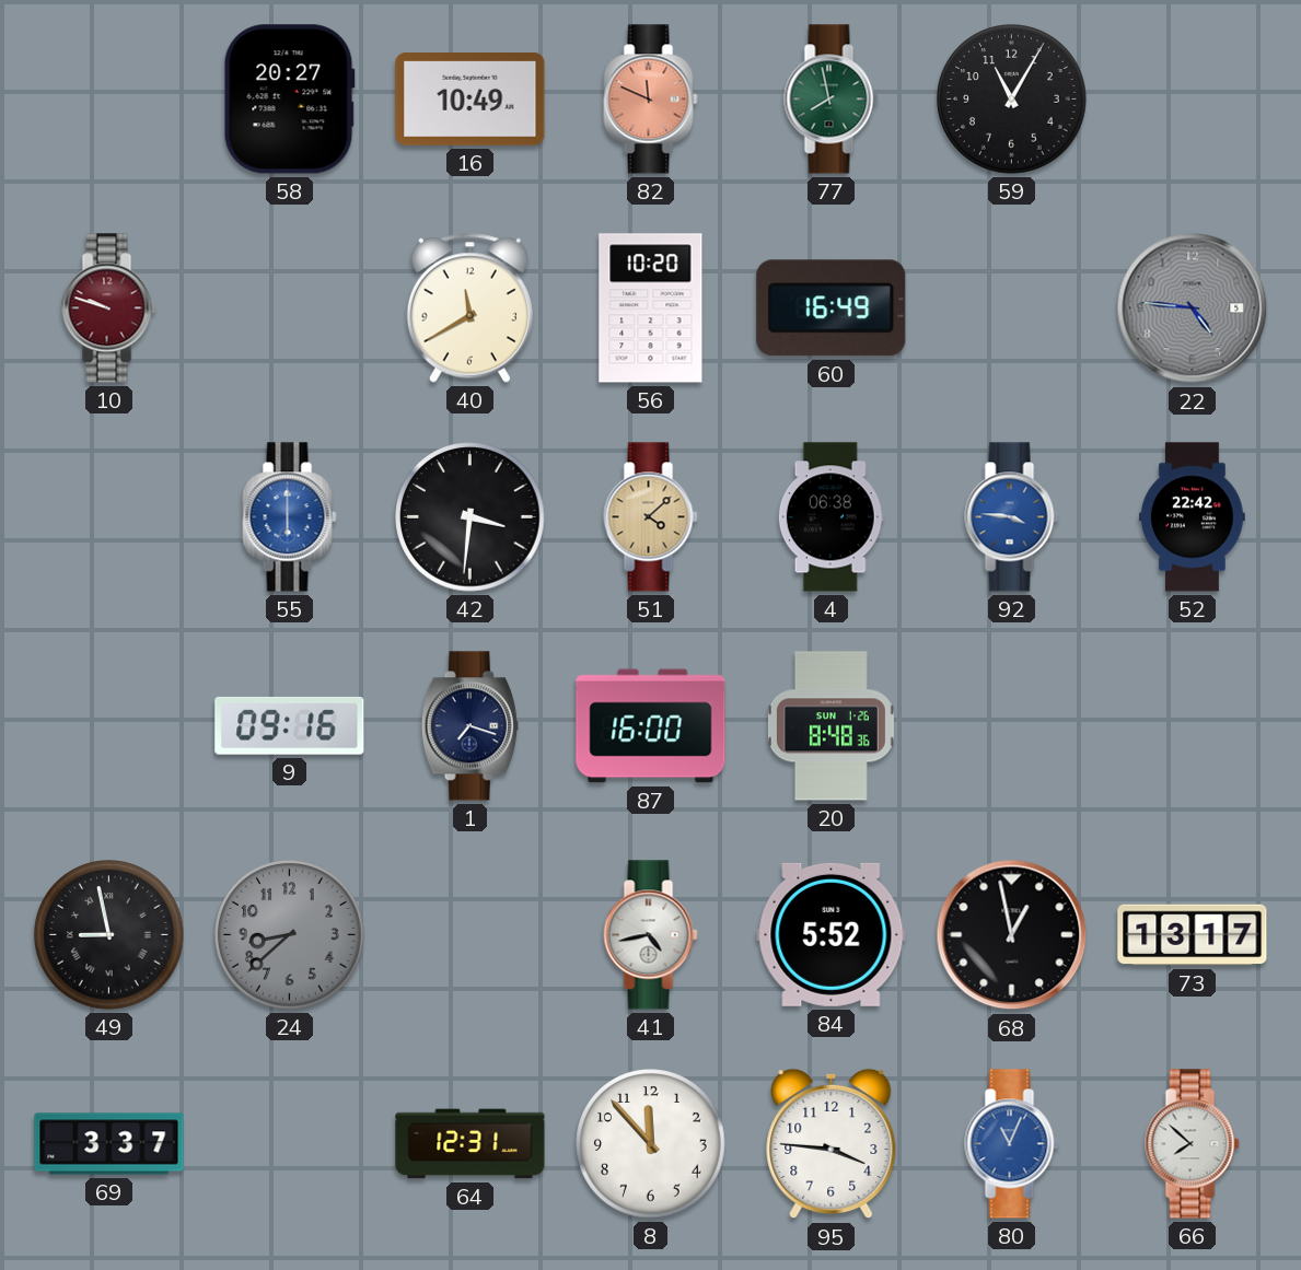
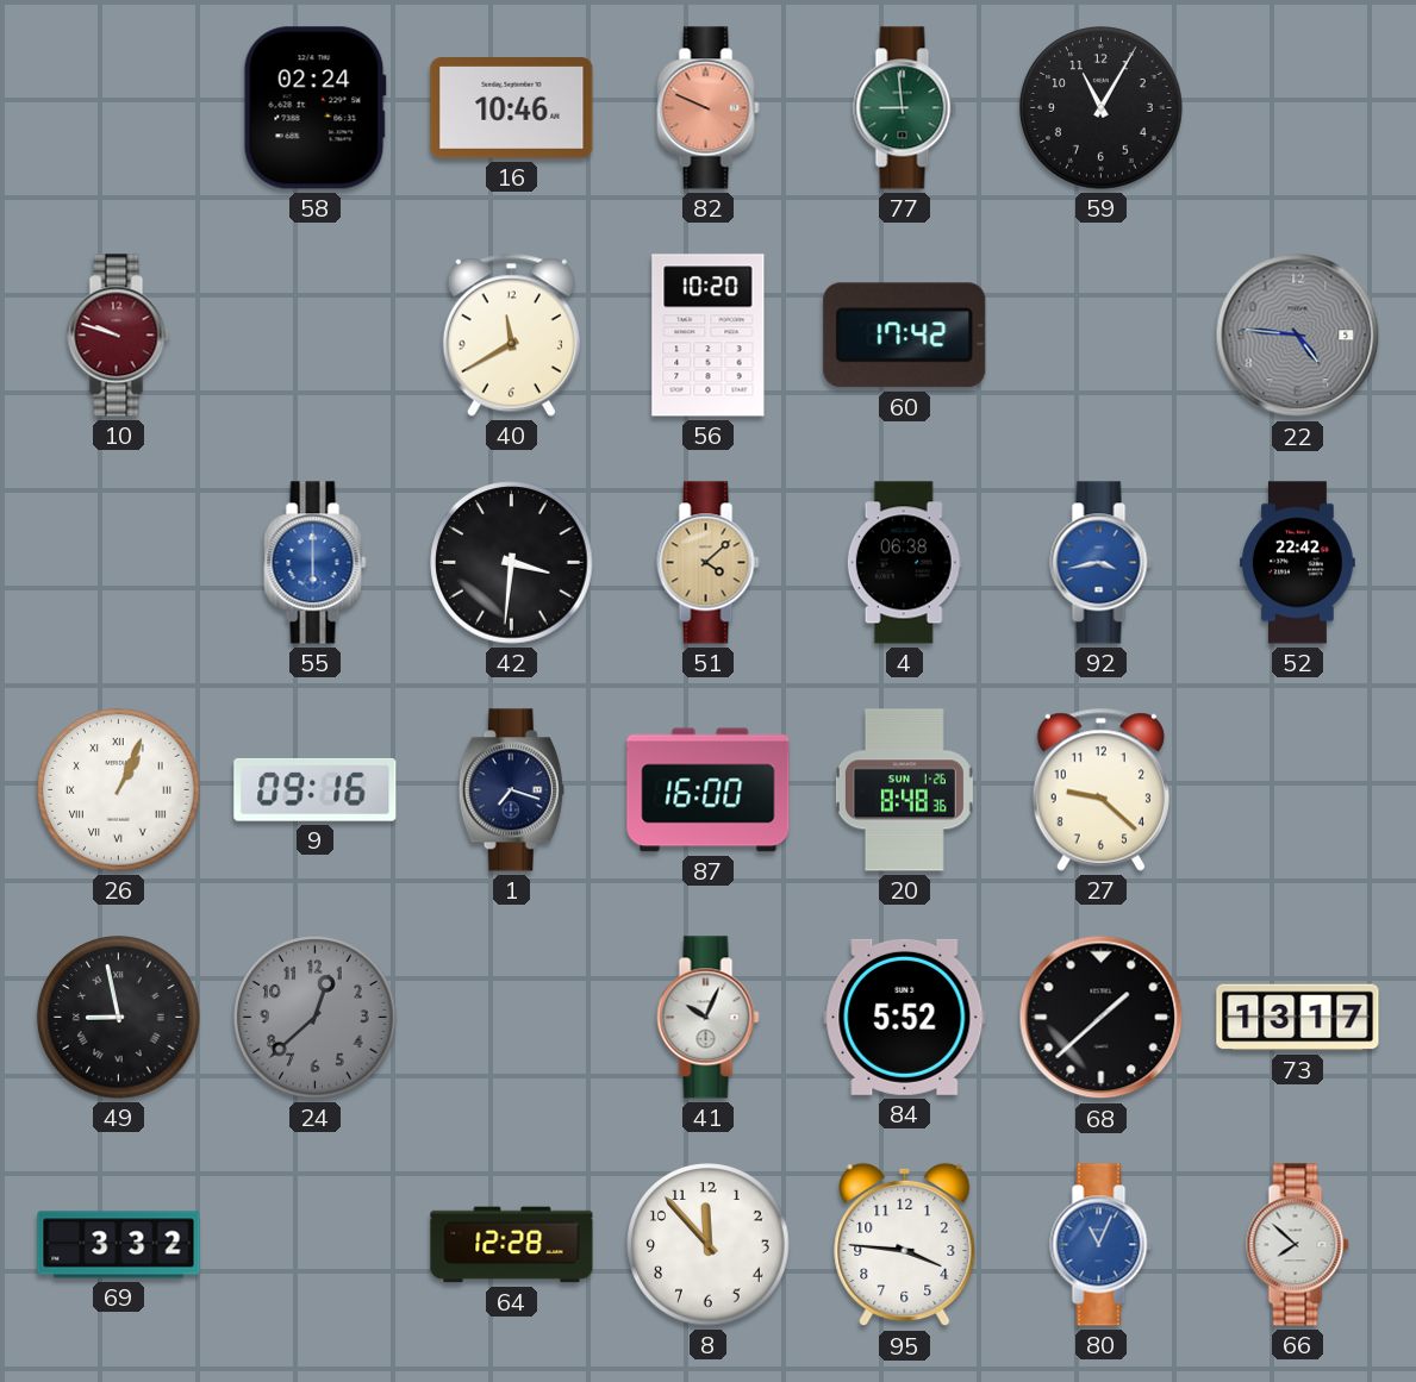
58: 20:27 -> 02:24
16: 10:49 -> 10:46
82: 11:49 -> 9:49
77: 7:58 -> 8:59
60: 16:49 -> 17:42
92: 3:46 -> 3:43
26: none -> 1:04
27: none -> 9:22
24: 8:38 -> 12:38
41: 4:43 -> 10:04
68: 12:58 -> 1:38
69: 3:37 -> 3:32
64: 12:31 -> 12:28
